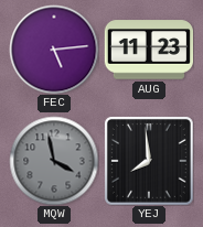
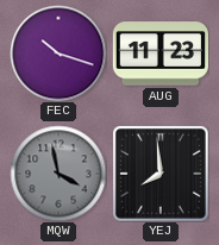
FEC: 5:14 -> 10:18
